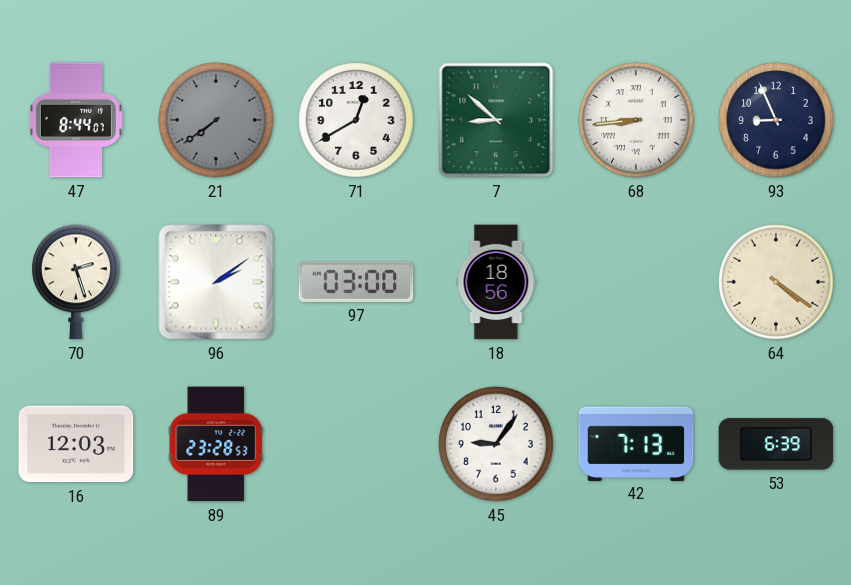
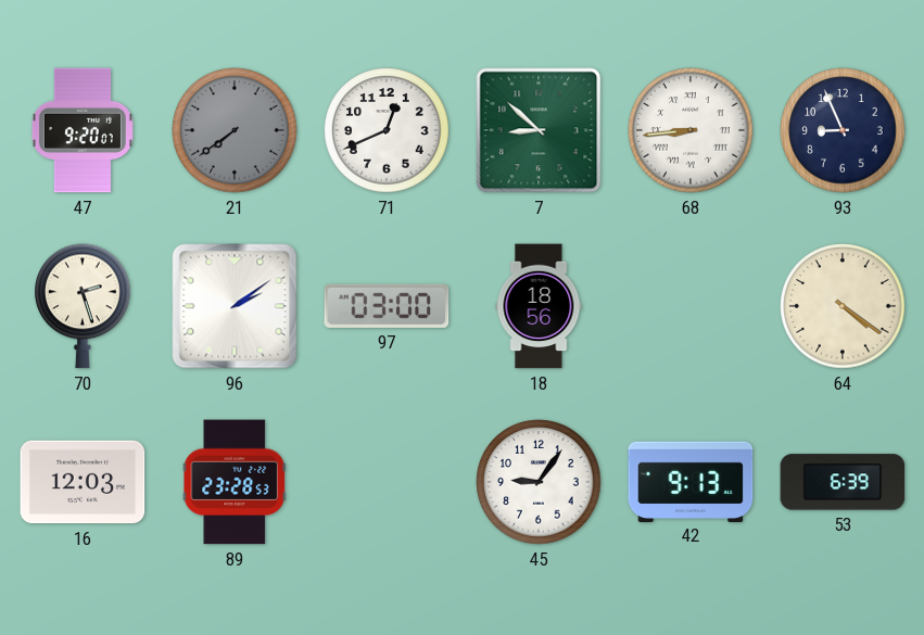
47: 8:44 -> 9:20
71: 12:40 -> 12:41
42: 7:13 -> 9:13
